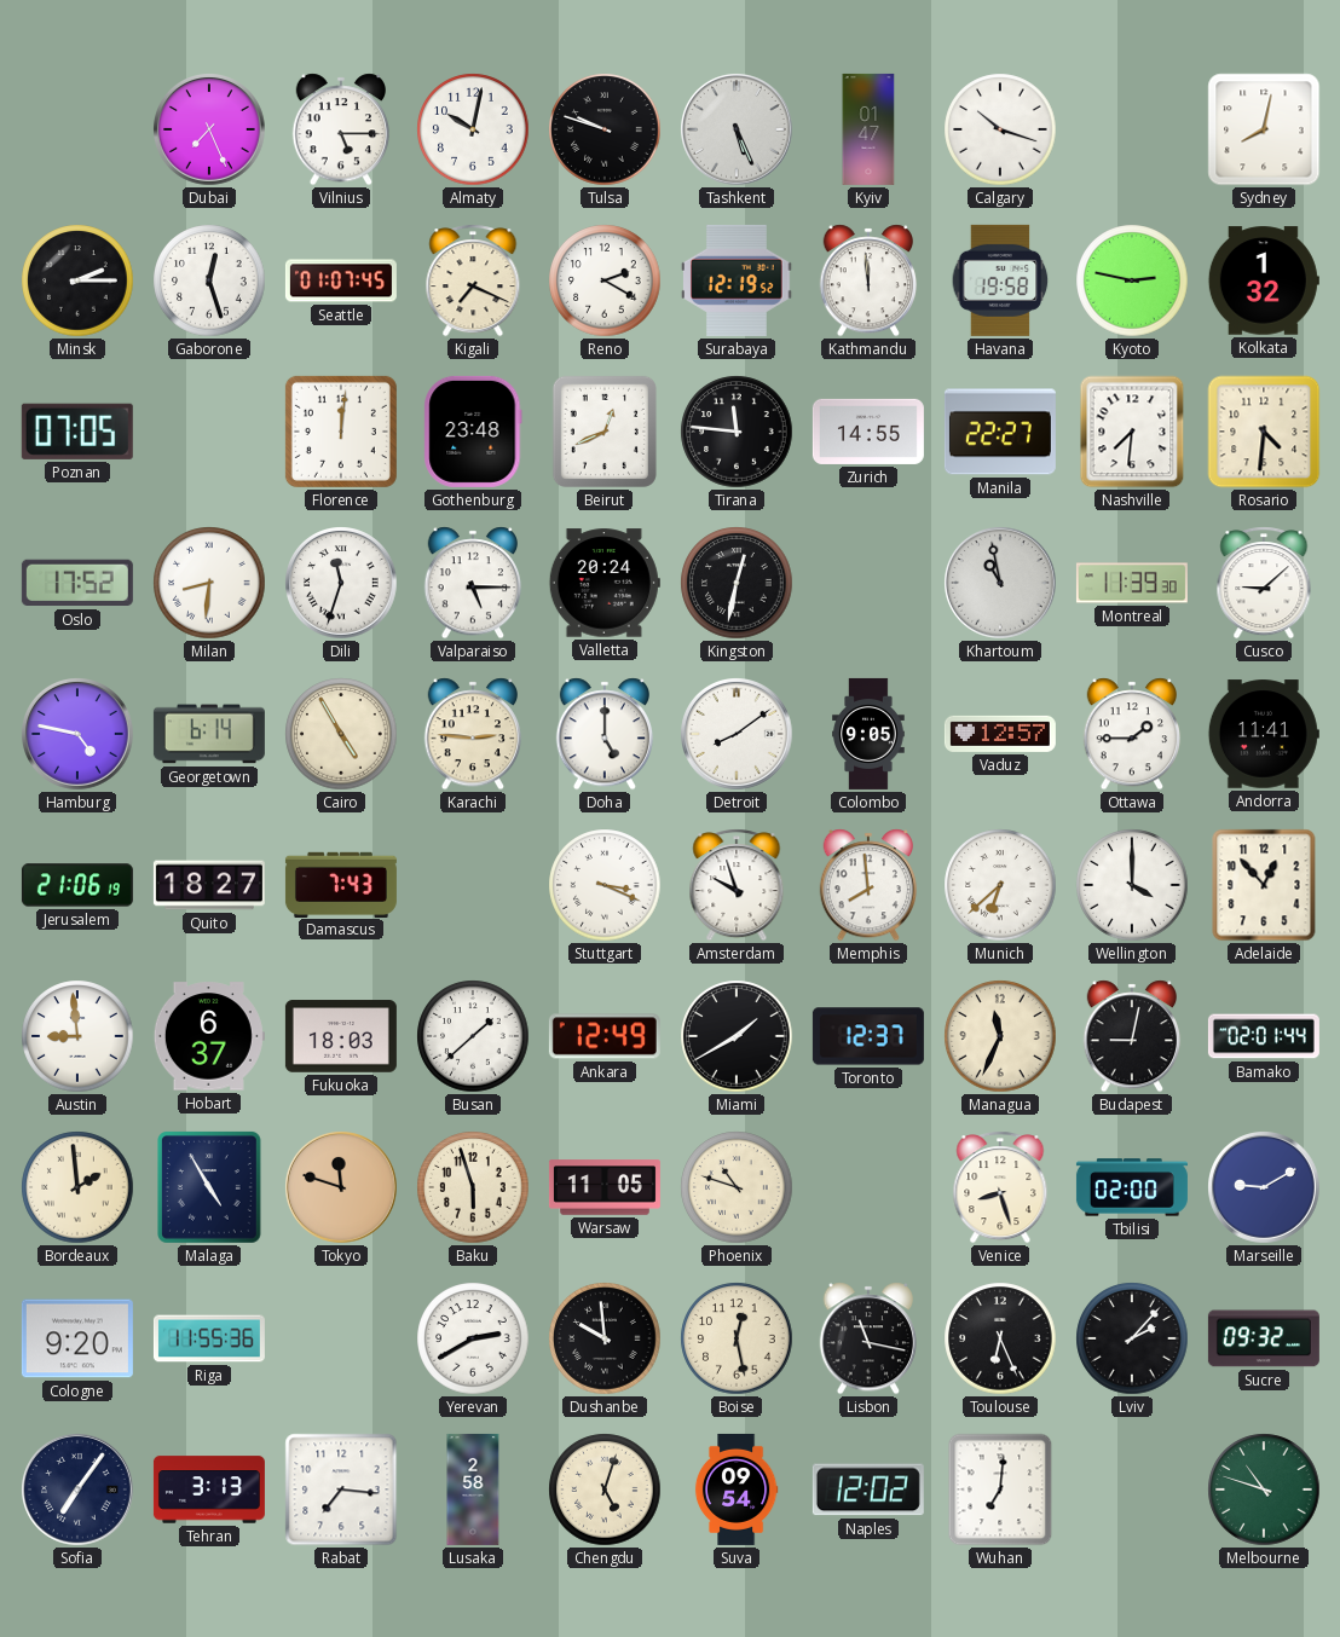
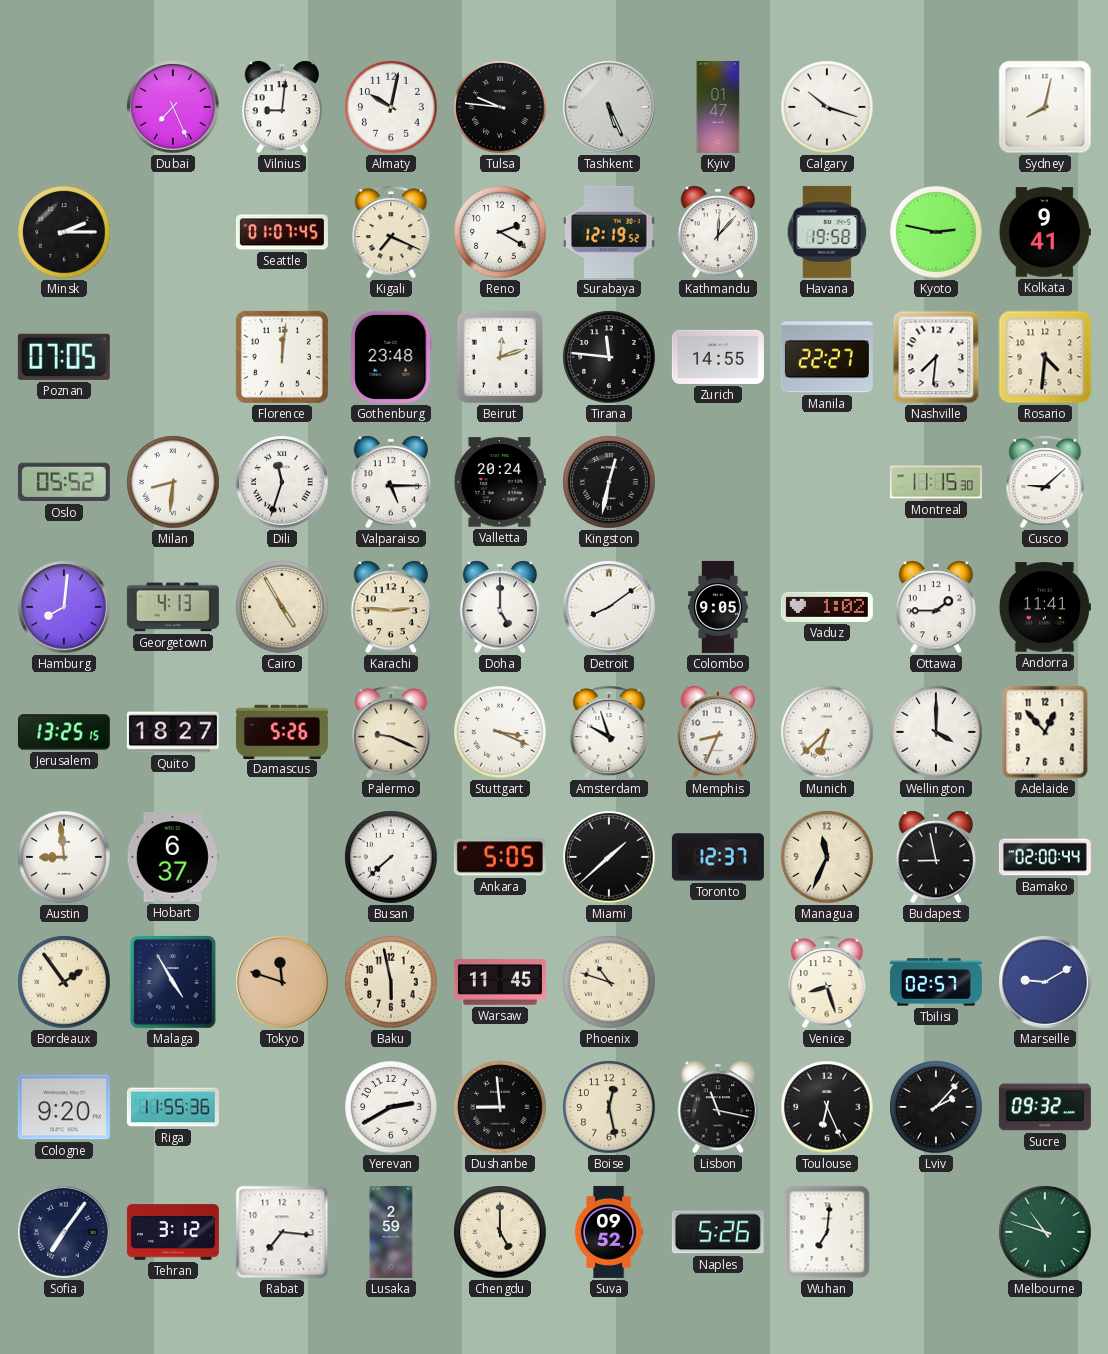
Vilnius: 5:15 -> 9:01
Tulsa: 9:48 -> 9:46
Gaborone: 12:27 -> none
Kathmandu: 11:59 -> 12:07
Kolkata: 1:32 -> 9:41
Beirut: 12:41 -> 12:12
Oslo: 17:52 -> 05:52
Khartoum: 10:58 -> none
Montreal: 11:39 -> 11:15
Hamburg: 4:47 -> 8:01
Georgetown: 6:14 -> 4:13
Vaduz: 12:57 -> 1:02
Jerusalem: 21:06 -> 13:25
Damascus: 7:43 -> 5:26
Palermo: none -> 9:19
Memphis: 7:59 -> 8:34
Fukuoka: 18:03 -> none
Busan: 1:38 -> 7:38
Ankara: 12:49 -> 5:05
Miami: 1:40 -> 1:38
Budapest: 9:02 -> 8:58
Bamako: 02:01 -> 02:00
Bordeaux: 1:59 -> 1:54
Baku: 5:57 -> 5:58
Warsaw: 11:05 -> 11:45
Tbilisi: 02:00 -> 02:57
Dushanbe: 9:59 -> 8:59
Tehran: 3:13 -> 3:12
Lusaka: 2:58 -> 2:59
Chengdu: 5:03 -> 5:00
Suva: 09:54 -> 09:52
Naples: 12:02 -> 5:26
